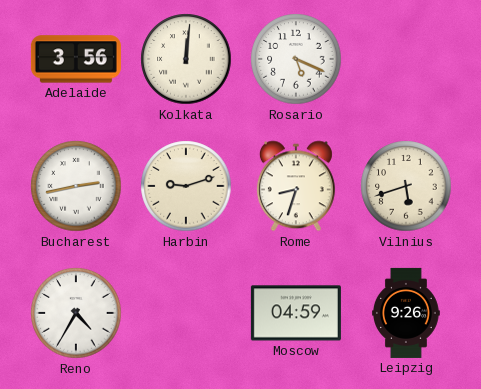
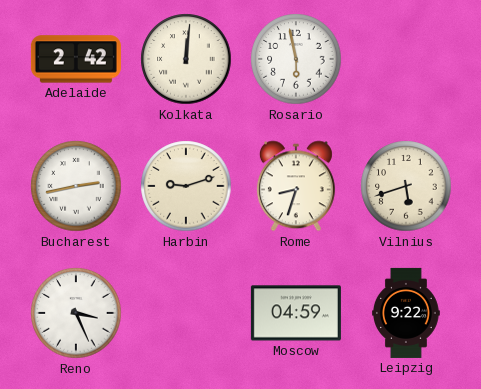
Adelaide: 3:56 -> 2:42
Rosario: 5:19 -> 5:58
Reno: 4:35 -> 3:26
Leipzig: 9:26 -> 9:22
